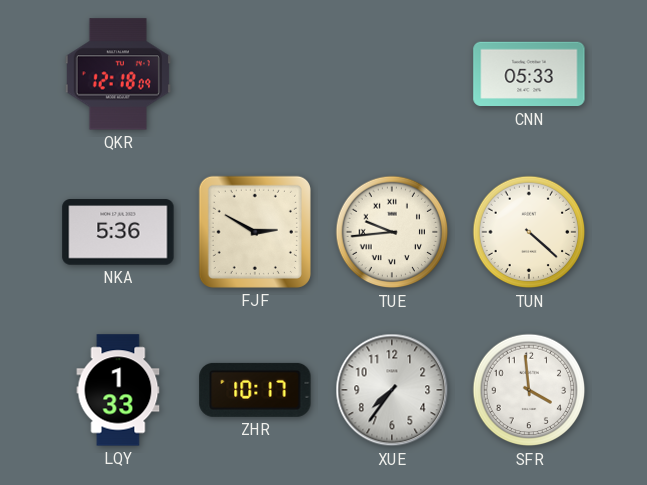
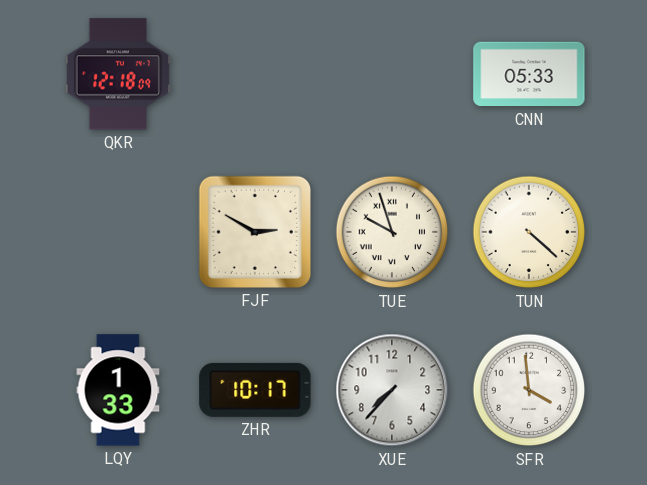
NKA: 5:36 -> none
TUE: 9:44 -> 9:57
XUE: 7:36 -> 7:37
